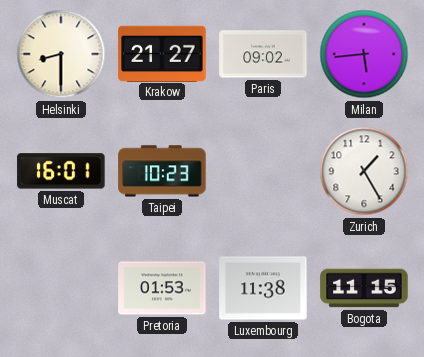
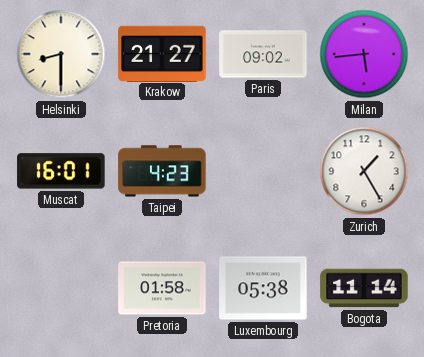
Taipei: 10:23 -> 4:23
Pretoria: 01:53 -> 01:58
Luxembourg: 11:38 -> 05:38
Bogota: 11:15 -> 11:14
